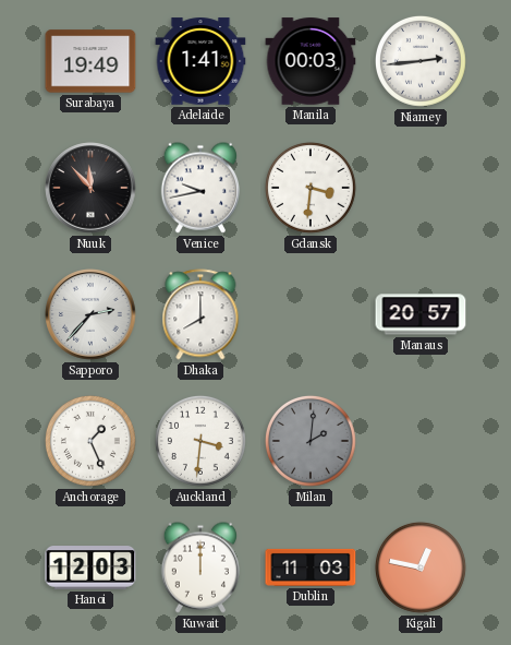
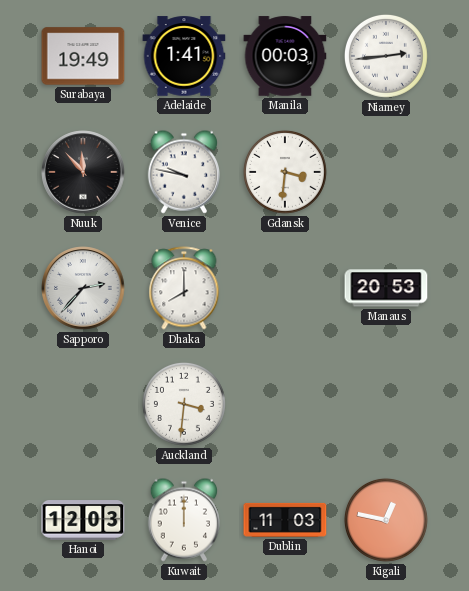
Venice: 9:43 -> 9:47
Manaus: 20:57 -> 20:53
Anchorage: 1:26 -> none
Milan: 2:01 -> none
